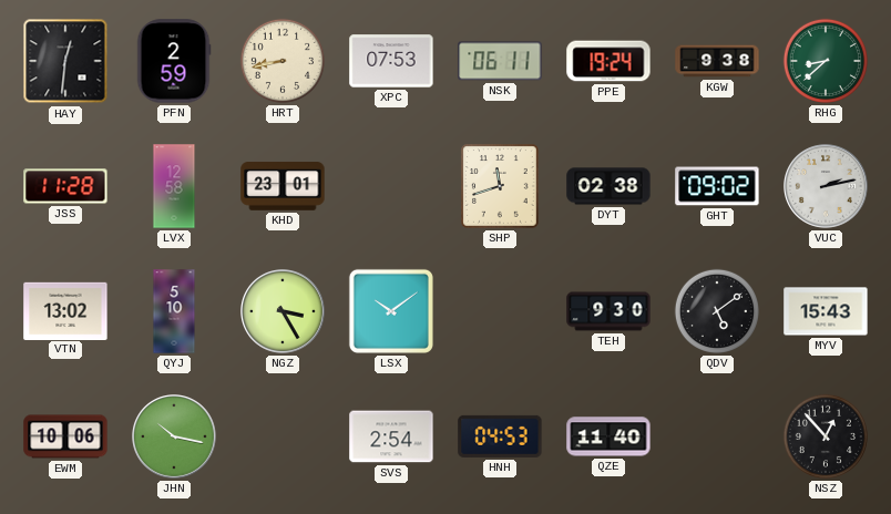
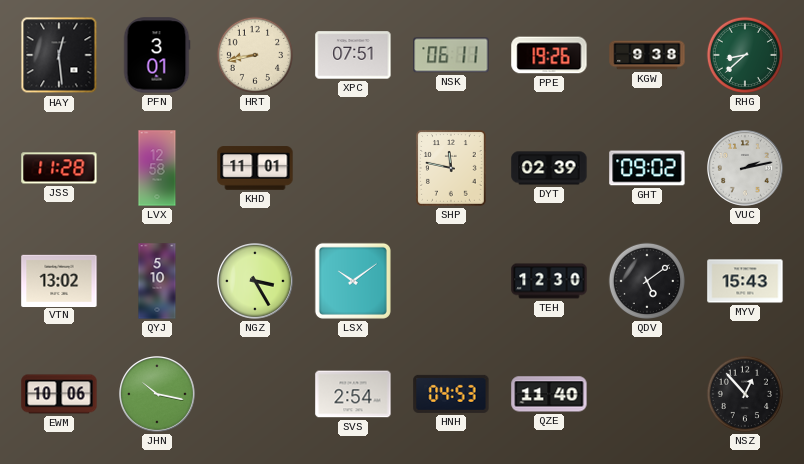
HAY: 12:31 -> 12:29
PFN: 2:59 -> 3:01
XPC: 07:53 -> 07:51
PPE: 19:24 -> 19:26
KHD: 23:01 -> 11:01
SHP: 11:42 -> 11:47
DYT: 02:38 -> 02:39
TEH: 9:30 -> 12:30
